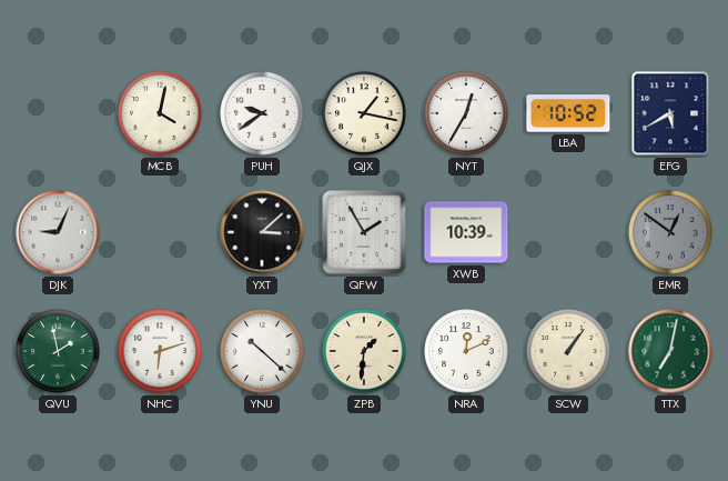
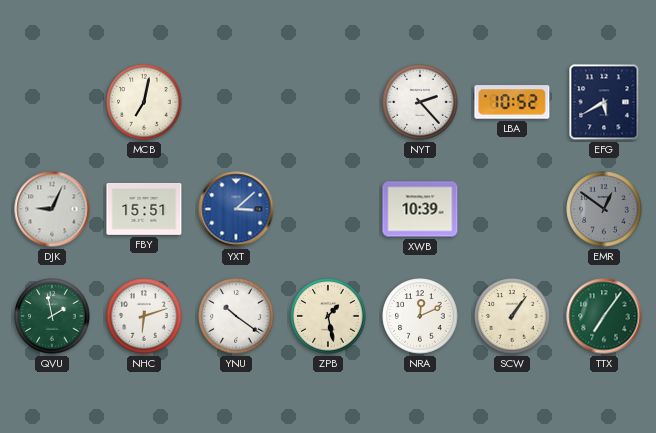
MCB: 4:02 -> 7:02
PUH: 9:39 -> none
QJX: 1:17 -> none
NYT: 12:35 -> 2:23
FBY: none -> 15:51
YXT dial: black -> blue
QFW: 1:55 -> none
YNU: 10:22 -> 10:21
ZPB: 1:31 -> 1:28
TTX: 7:02 -> 7:06
